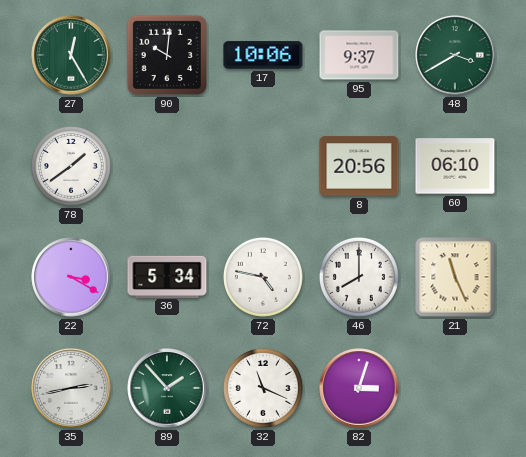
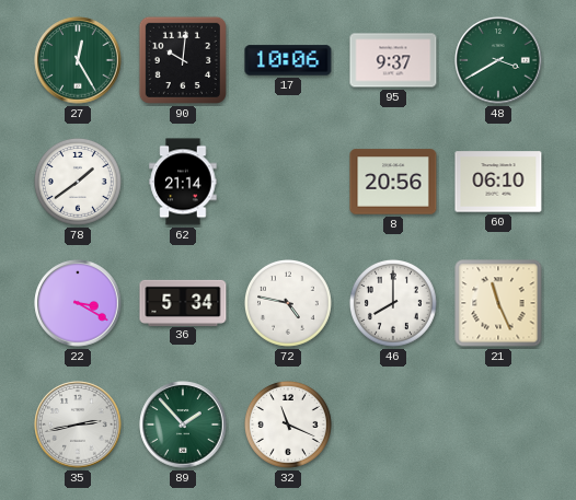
62: none -> 21:14
82: 3:03 -> none
